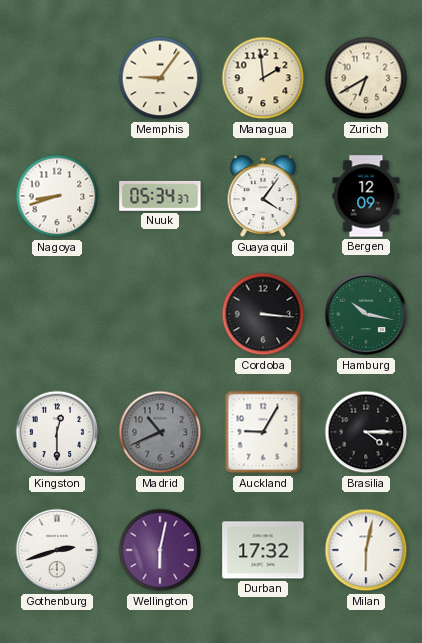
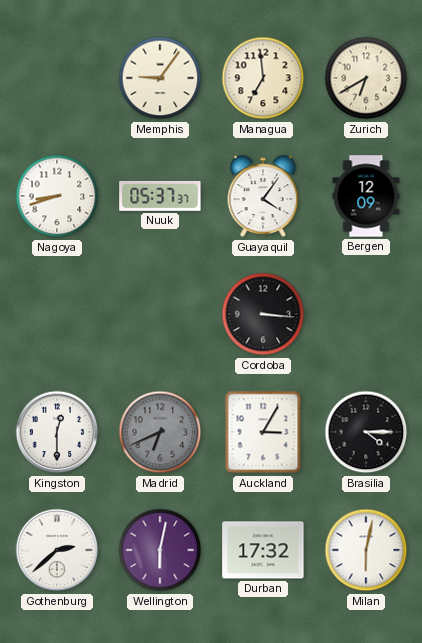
Managua: 1:59 -> 6:59
Nuuk: 05:34 -> 05:37
Hamburg: 10:17 -> none
Madrid: 10:41 -> 6:41
Auckland: 9:05 -> 3:05
Gothenburg: 2:42 -> 2:38
